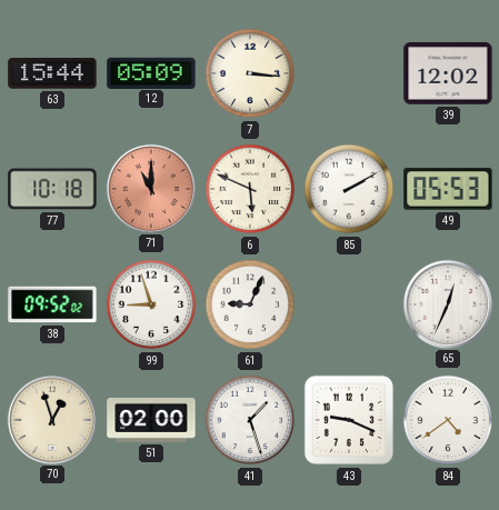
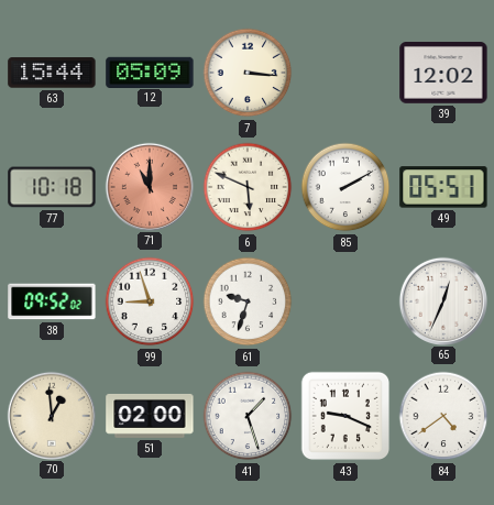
49: 05:53 -> 05:51
61: 9:04 -> 9:33
70: 12:57 -> 12:59
